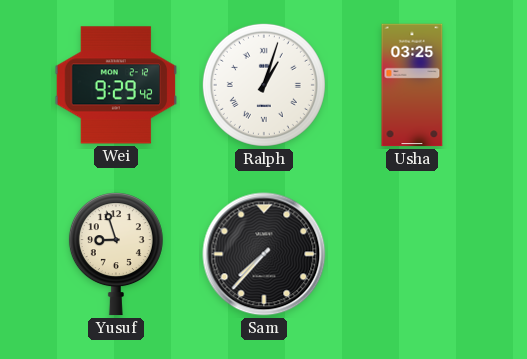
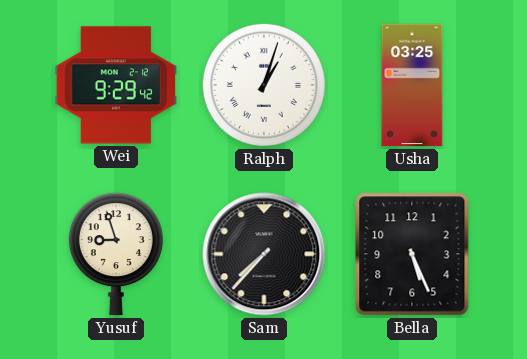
Bella: none -> 5:26
